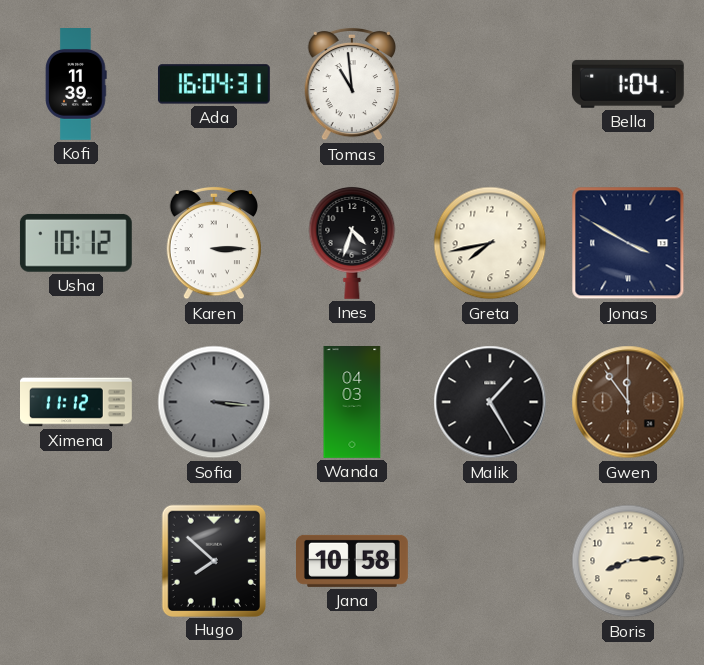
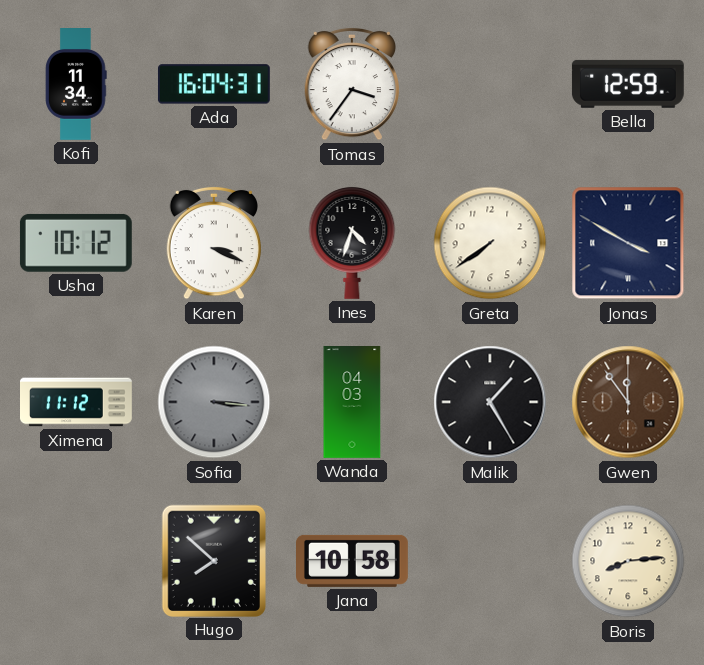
Kofi: 11:39 -> 11:34
Tomas: 10:59 -> 3:36
Bella: 1:04 -> 12:59
Karen: 3:15 -> 3:19
Greta: 7:43 -> 7:39
